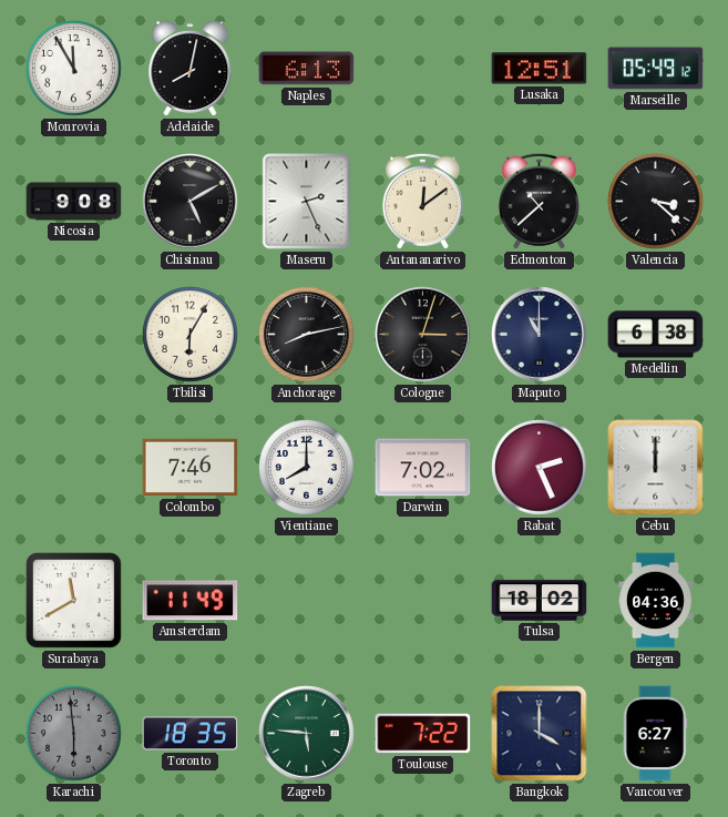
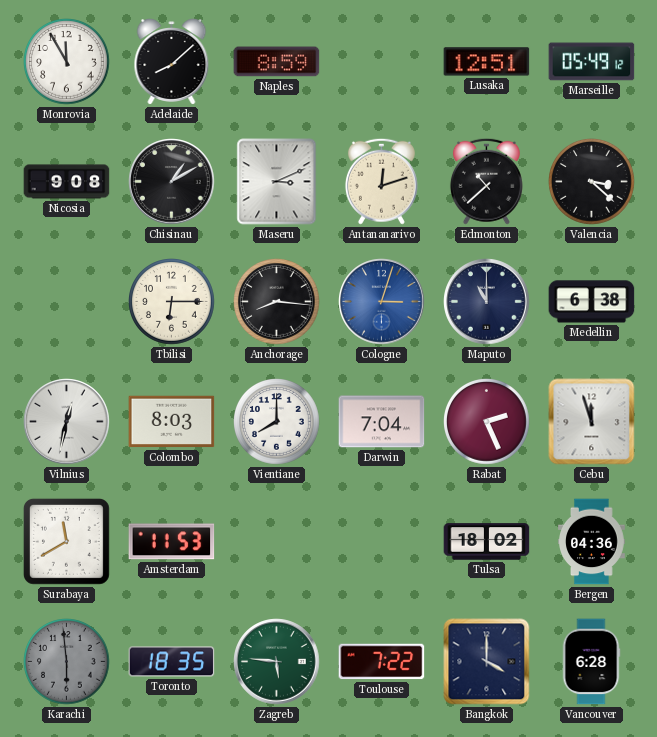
Adelaide: 8:02 -> 8:08
Naples: 6:13 -> 8:59
Chisinau: 5:10 -> 1:10
Maseru: 2:26 -> 3:11
Antananarivo: 12:09 -> 12:12
Tbilisi: 6:05 -> 6:15
Anchorage: 8:13 -> 8:16
Cologne dial: black -> blue
Vilnius: none -> 12:32
Colombo: 7:46 -> 8:03
Darwin: 7:02 -> 7:04
Cebu: 12:00 -> 11:57
Amsterdam: 11:49 -> 11:53
Vancouver: 6:27 -> 6:28
